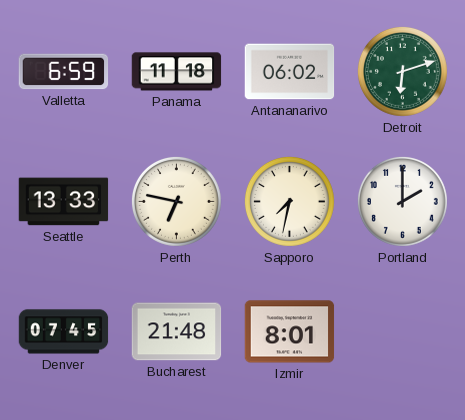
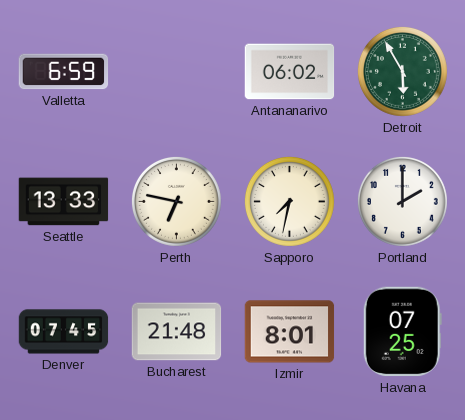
Panama: 11:18 -> none
Detroit: 6:12 -> 5:55
Havana: none -> 07:25
